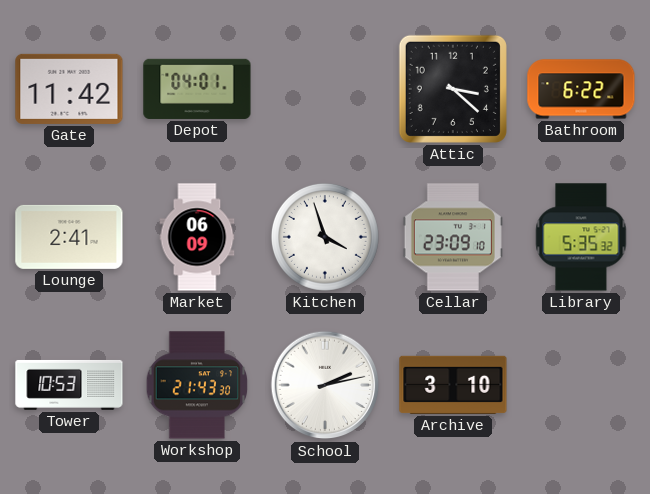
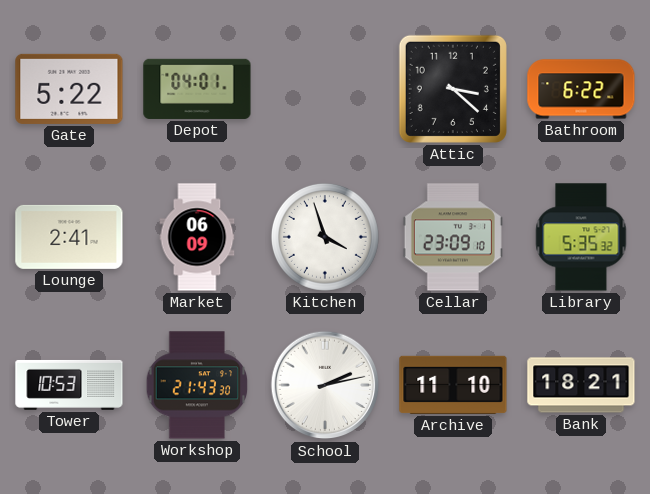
Gate: 11:42 -> 5:22
Archive: 3:10 -> 11:10
Bank: none -> 18:21
